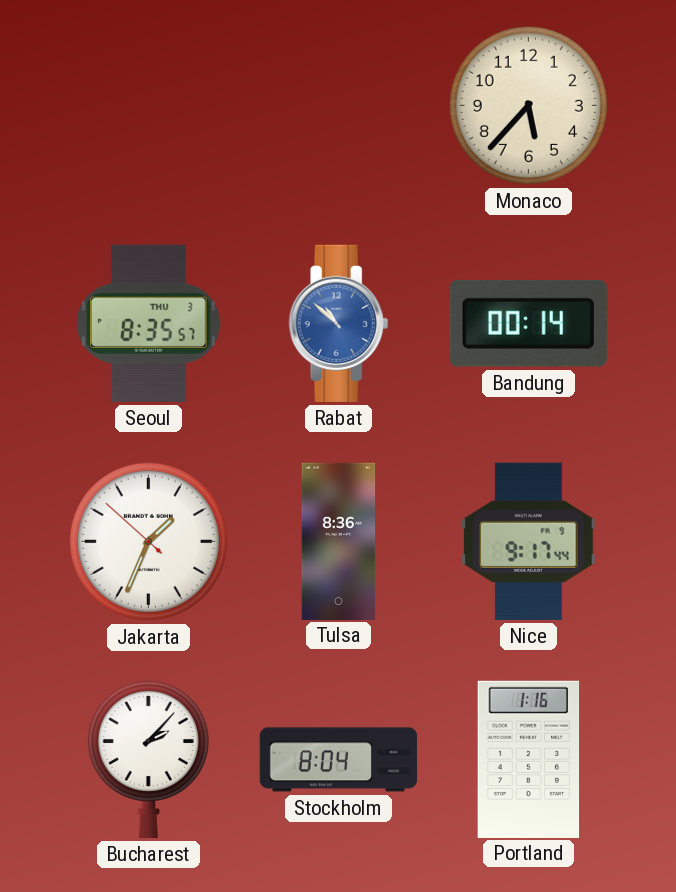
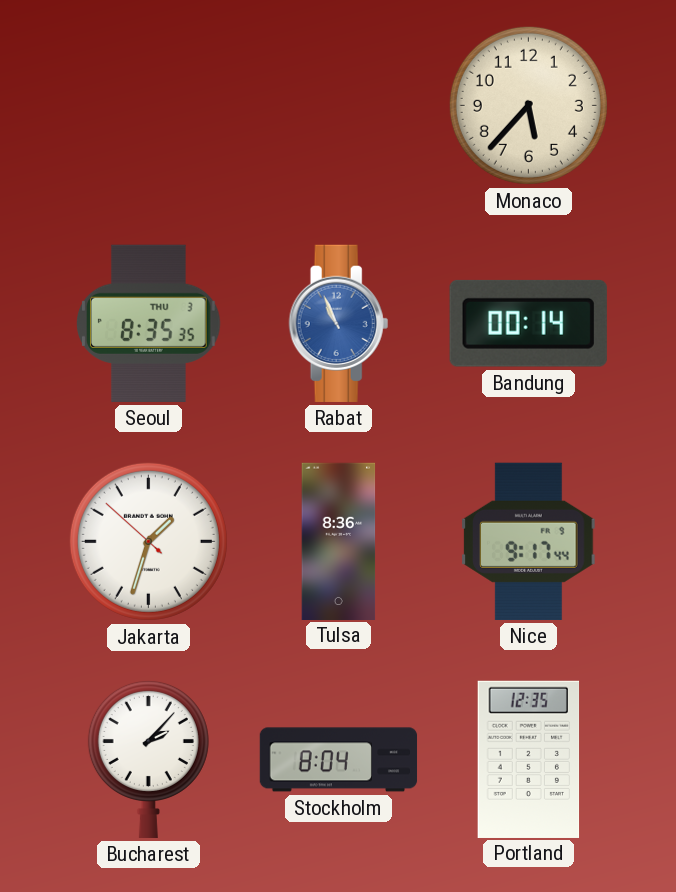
Seoul: 8:35:57 -> 8:35:35
Rabat: 10:52 -> 10:56
Jakarta: 1:33 -> 1:32
Portland: 1:16 -> 12:35
